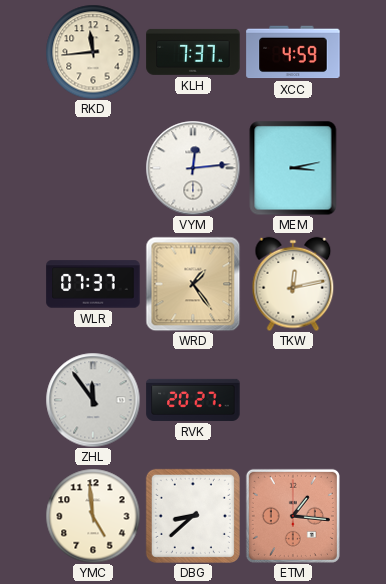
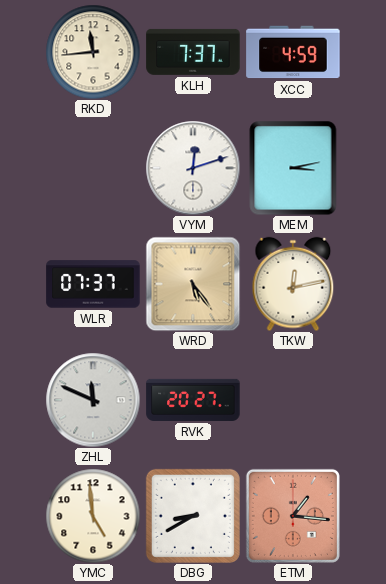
VYM: 12:14 -> 12:12
WRD: 1:24 -> 5:24
ZHL: 11:54 -> 11:49
DBG: 8:38 -> 8:40
